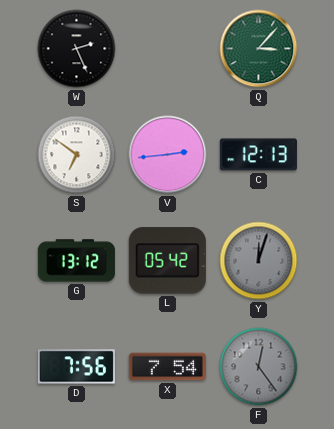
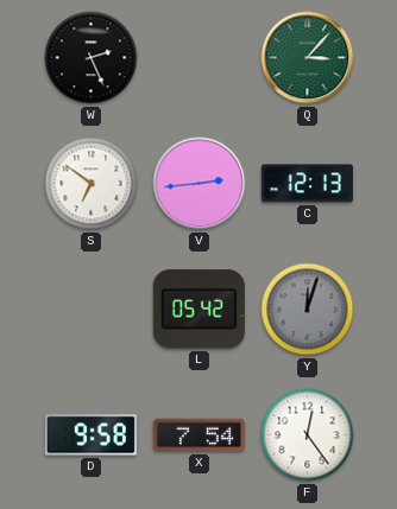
G: 13:12 -> none
D: 7:56 -> 9:58
F dial: grey -> white
